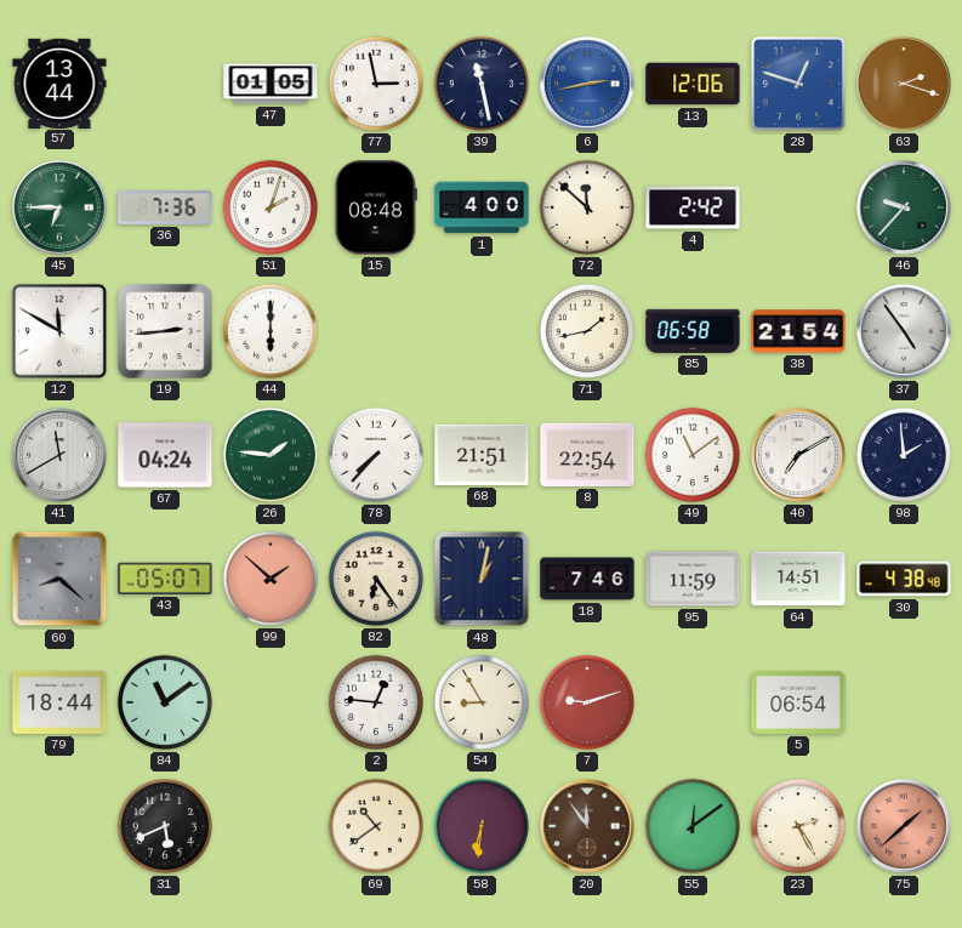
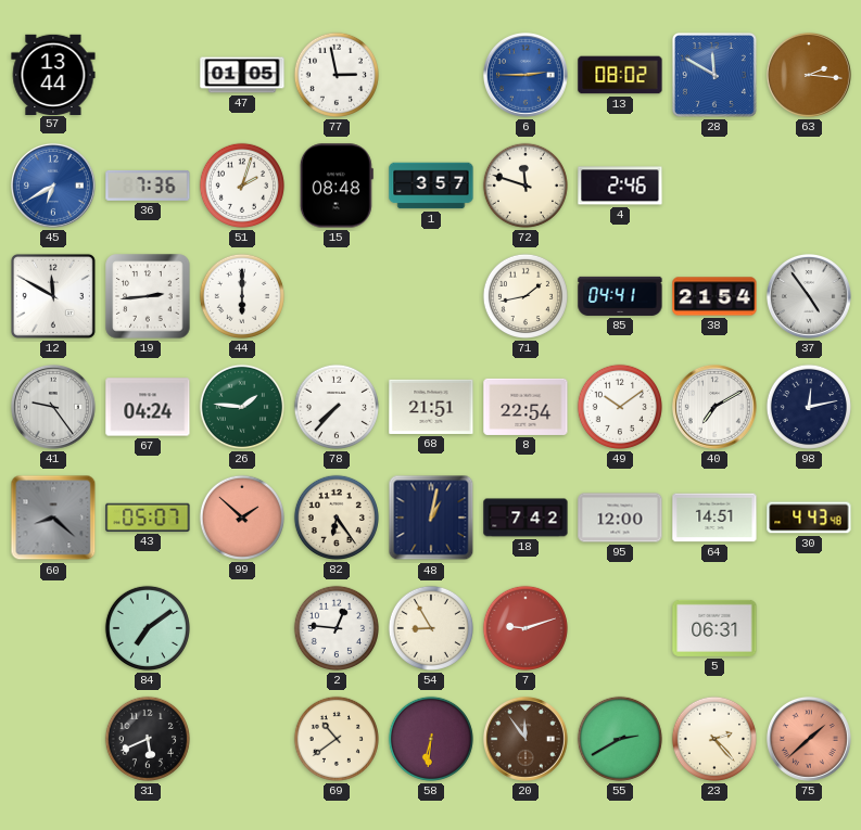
39: 11:28 -> none
6: 2:43 -> 2:45
13: 12:06 -> 08:02
28: 12:48 -> 11:50
63: 2:18 -> 2:16
45: 6:45 -> 6:40
45 dial: green -> blue
1: 4:00 -> 3:57
72: 11:52 -> 11:48
4: 2:42 -> 2:46
46: 9:37 -> none
85: 06:58 -> 04:41
41: 11:40 -> 9:24
49: 11:09 -> 10:09
98: 1:59 -> 12:13
18: 7:46 -> 7:42
95: 11:59 -> 12:00
30: 4:38 -> 4:43
79: 18:44 -> none
84: 11:09 -> 7:09
5: 06:54 -> 06:31
55: 12:09 -> 2:40
23: 2:25 -> 2:23
